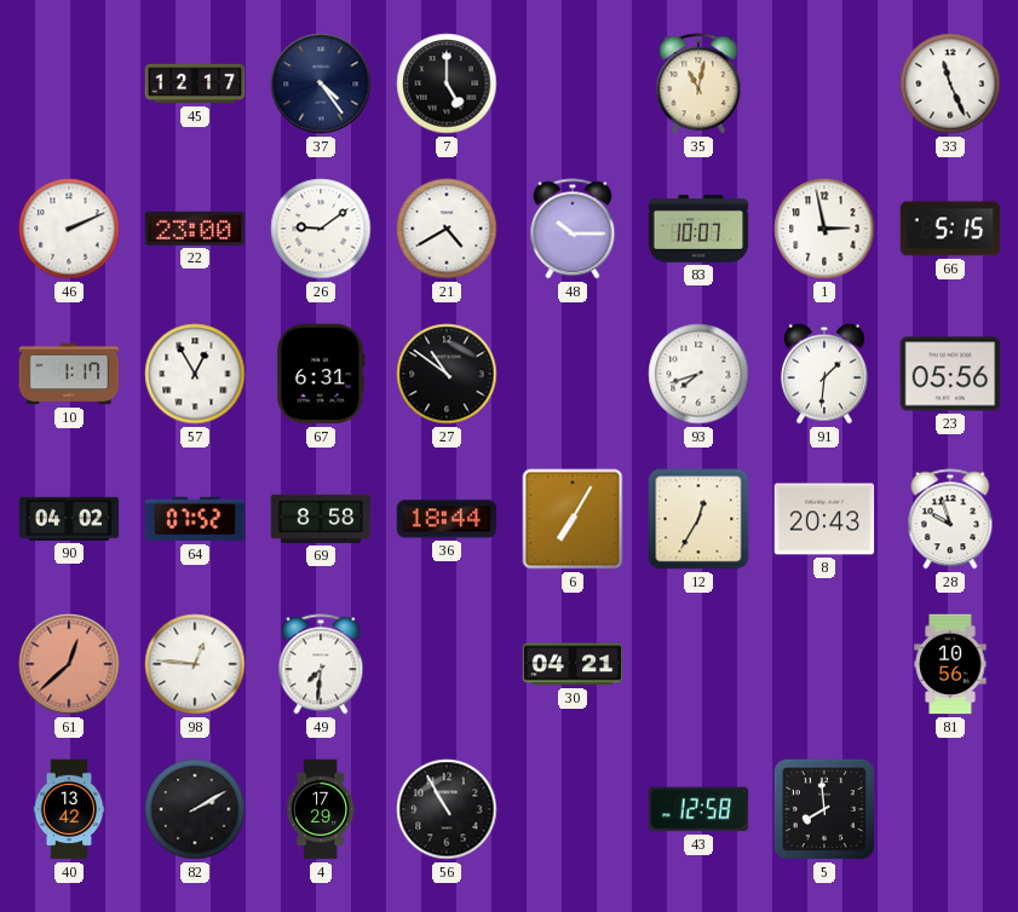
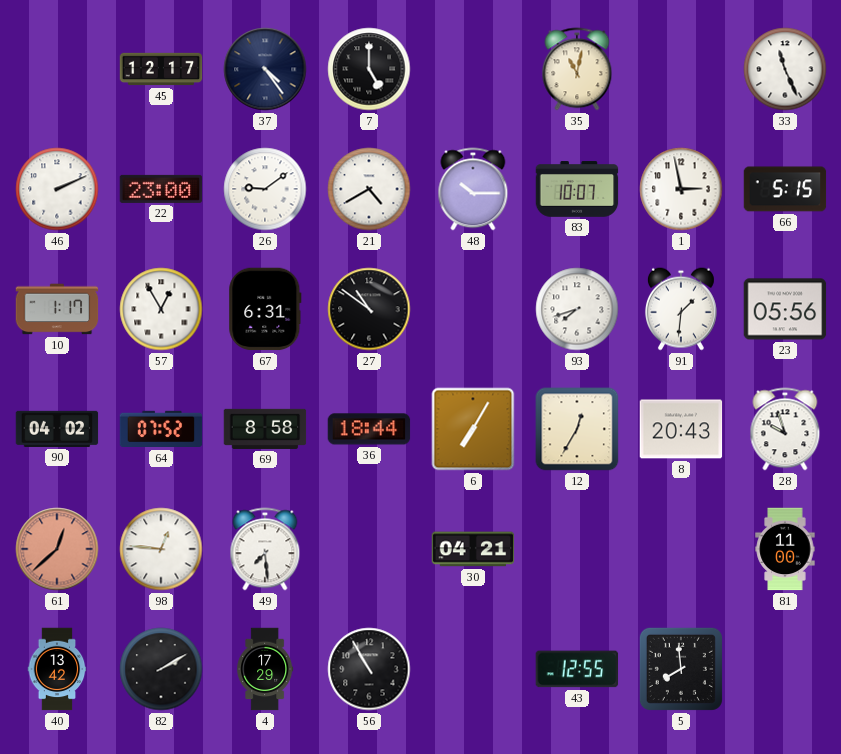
49: 7:31 -> 7:29
81: 10:56 -> 11:00
43: 12:58 -> 12:55
